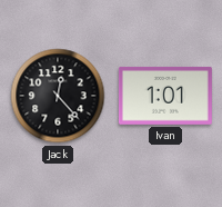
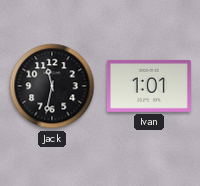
Jack: 12:23 -> 11:32
